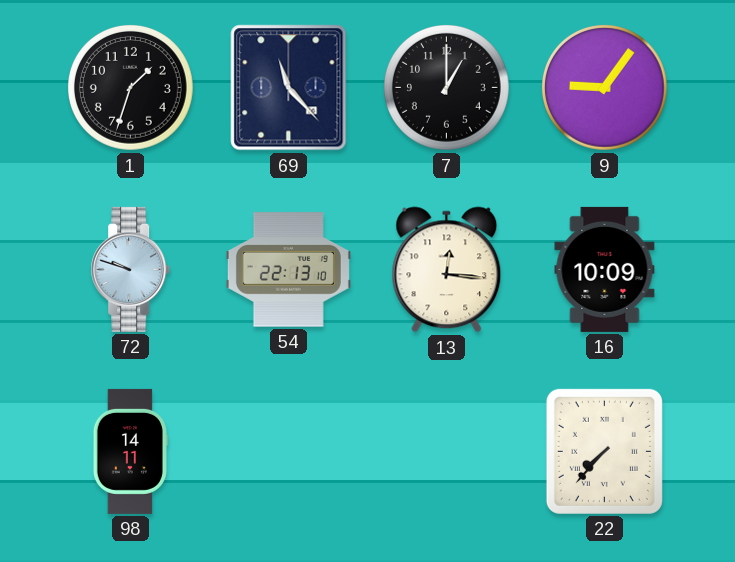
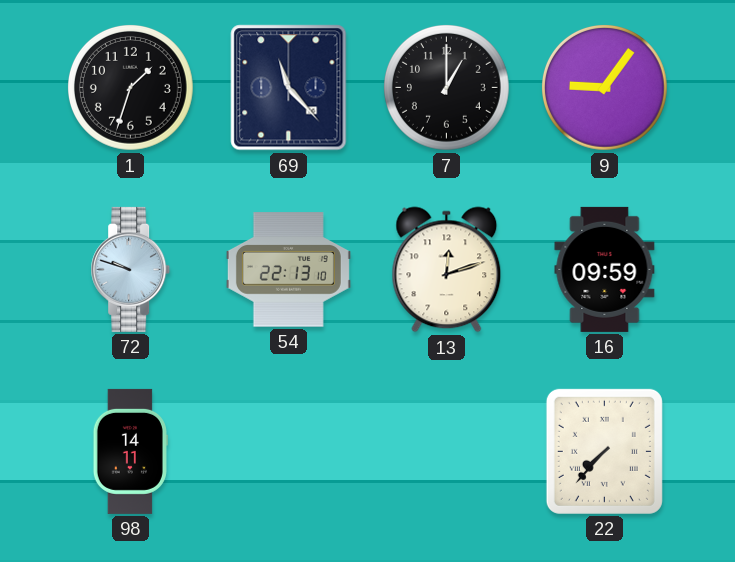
13: 12:16 -> 12:12
16: 10:09 -> 09:59
